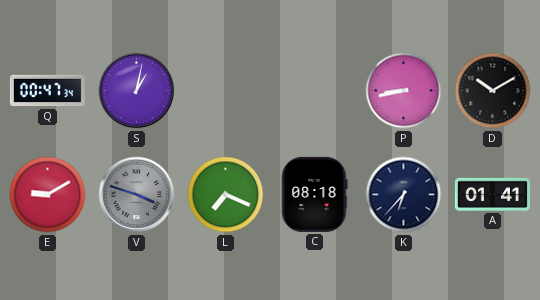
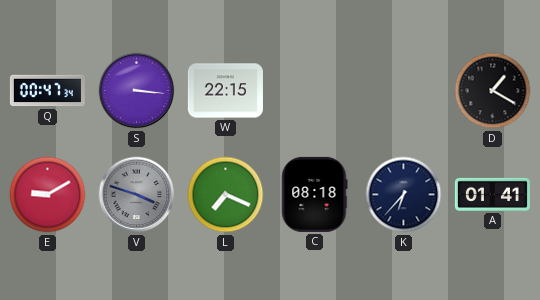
S: 1:02 -> 3:16
W: none -> 22:15
P: 8:43 -> none
D: 10:10 -> 1:20
